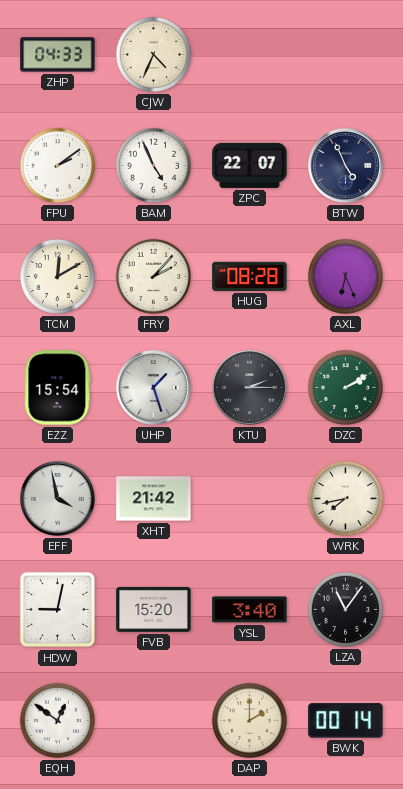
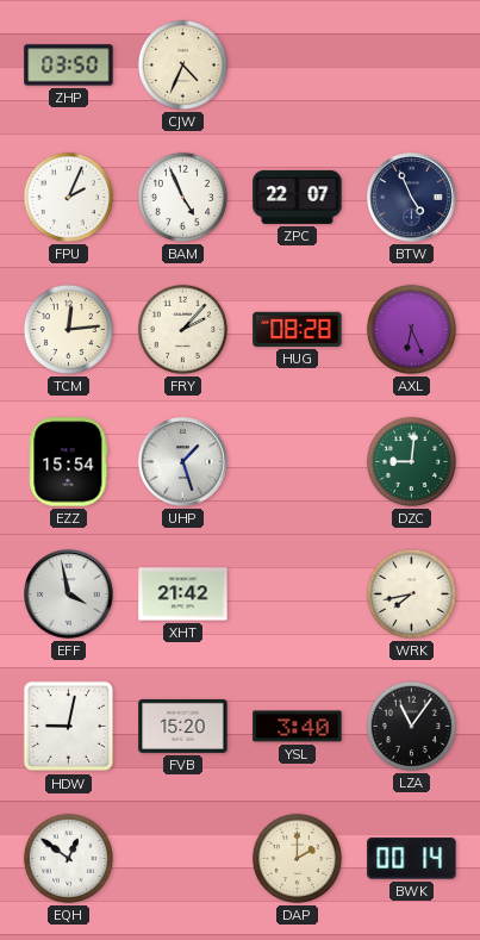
ZHP: 04:33 -> 03:50
FPU: 2:09 -> 2:04
TCM: 12:10 -> 12:14
KTU: 2:15 -> none
DZC: 2:10 -> 9:01
